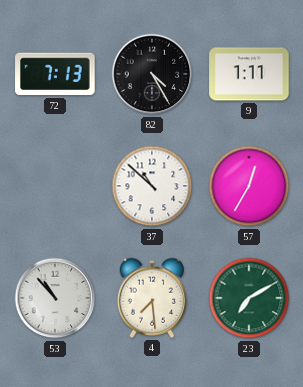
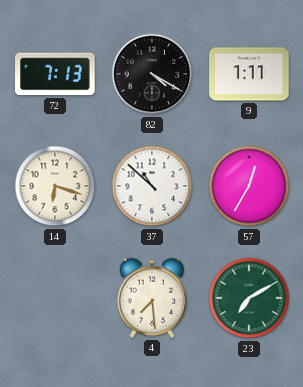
82: 4:25 -> 4:20
14: none -> 6:18
53: 10:53 -> none
